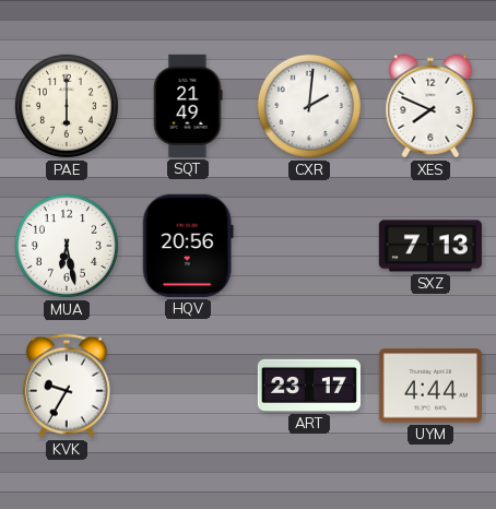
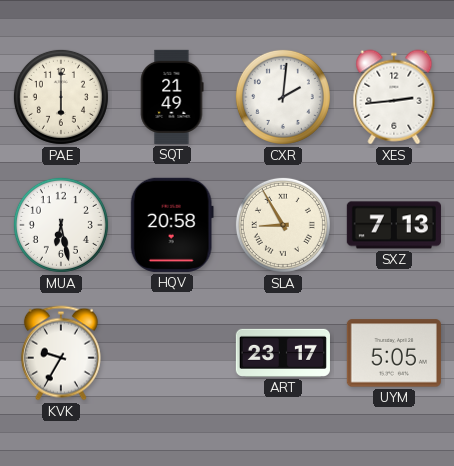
XES: 7:49 -> 2:44
HQV: 20:56 -> 20:58
SLA: none -> 8:55
UYM: 4:44 -> 5:05
